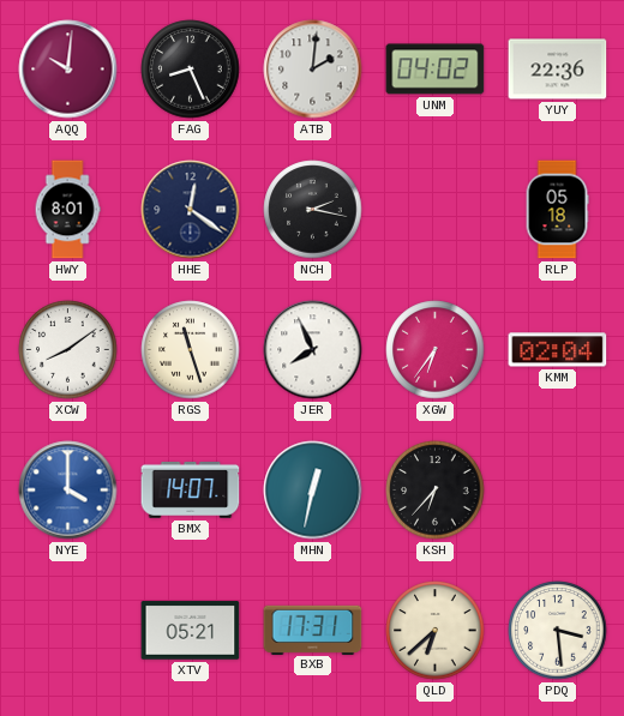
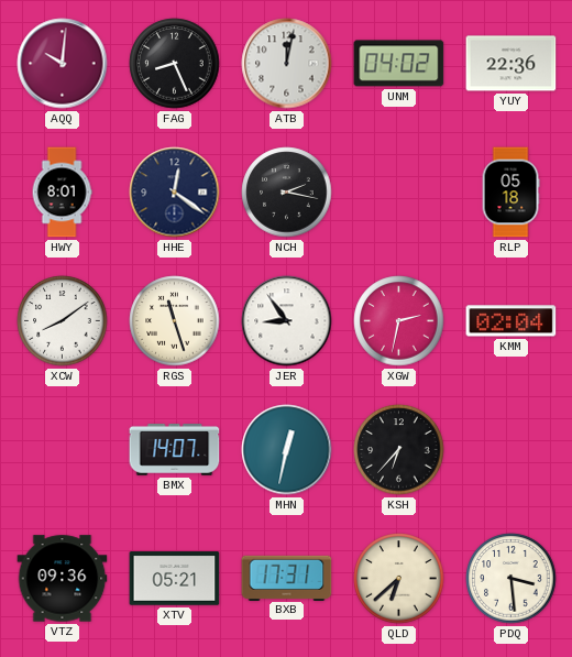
ATB: 2:01 -> 12:02
JER: 7:56 -> 8:54
XGW: 6:36 -> 2:32
NYE: 4:00 -> none
VTZ: none -> 09:36
